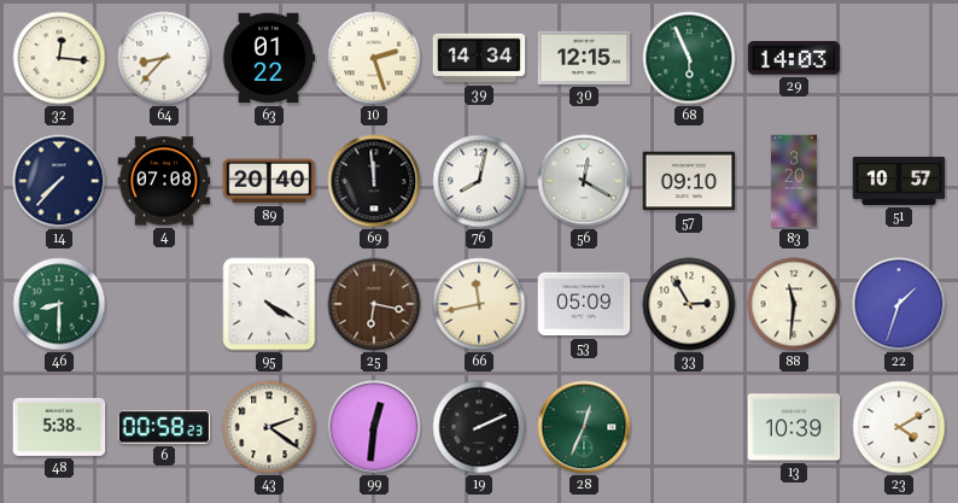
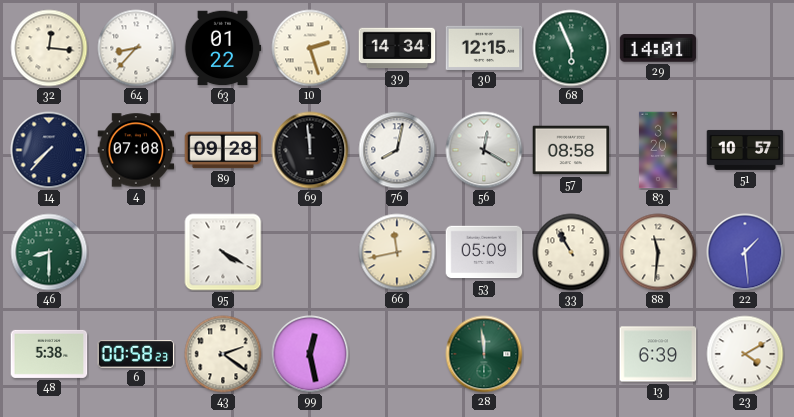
29: 14:03 -> 14:01
89: 20:40 -> 09:28
57: 09:10 -> 08:58
25: 6:17 -> none
33: 2:55 -> 10:55
22: 1:33 -> 1:29
99: 12:31 -> 12:28
19: 2:11 -> none
28: 12:34 -> 11:59
13: 10:39 -> 6:39
